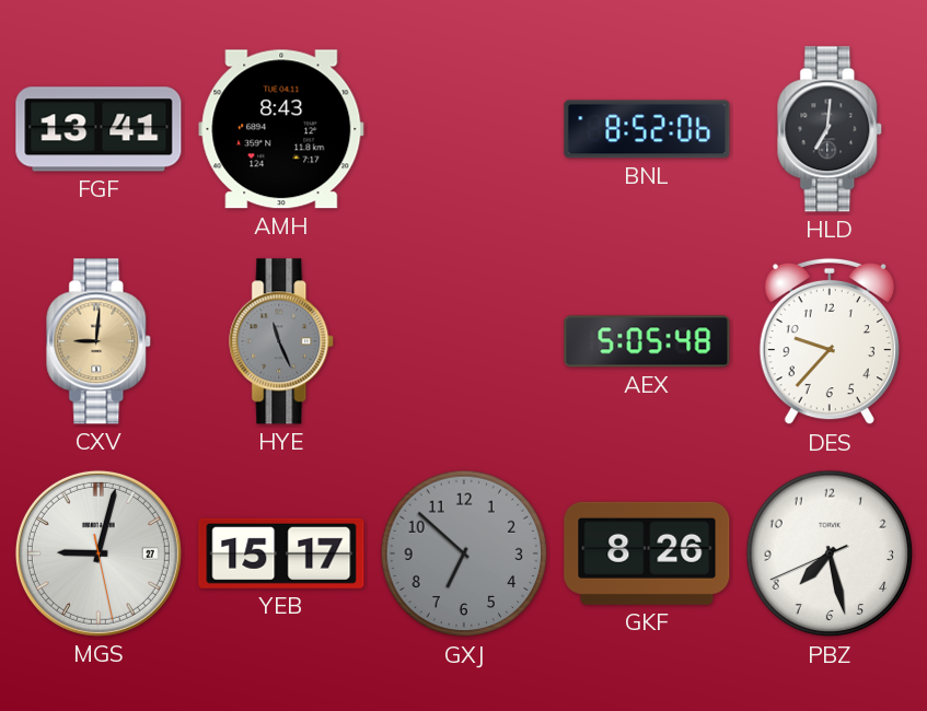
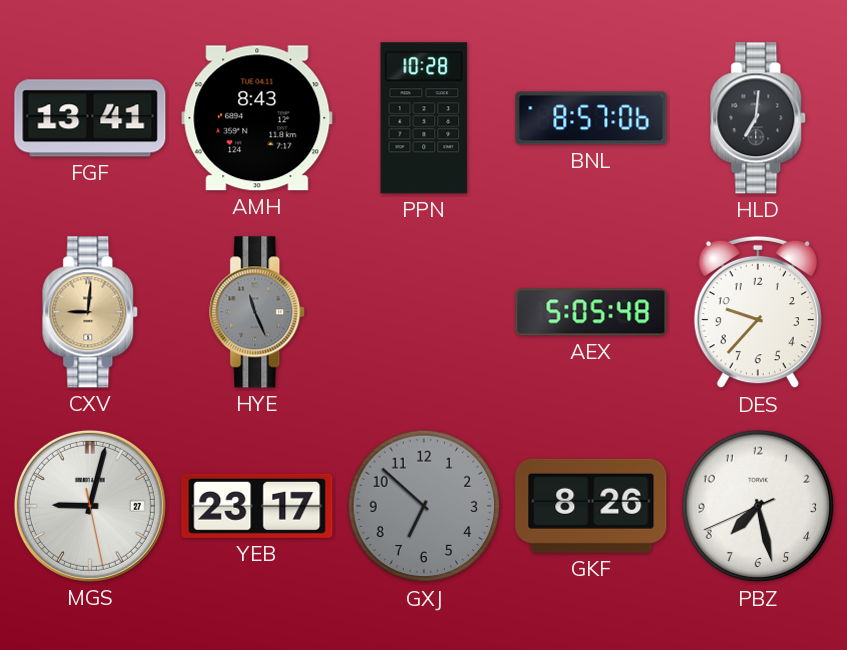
PPN: none -> 10:28
BNL: 8:52 -> 8:57
YEB: 15:17 -> 23:17
